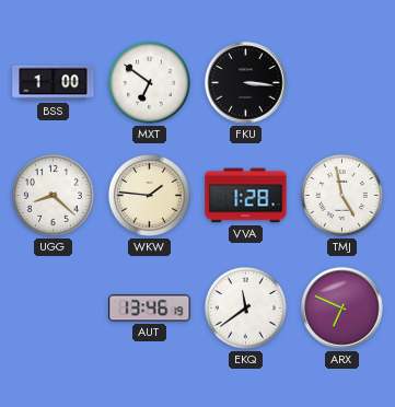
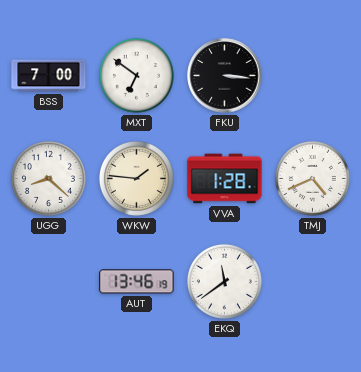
BSS: 1:00 -> 7:00
TMJ: 4:58 -> 4:41
ARX: 6:49 -> none
